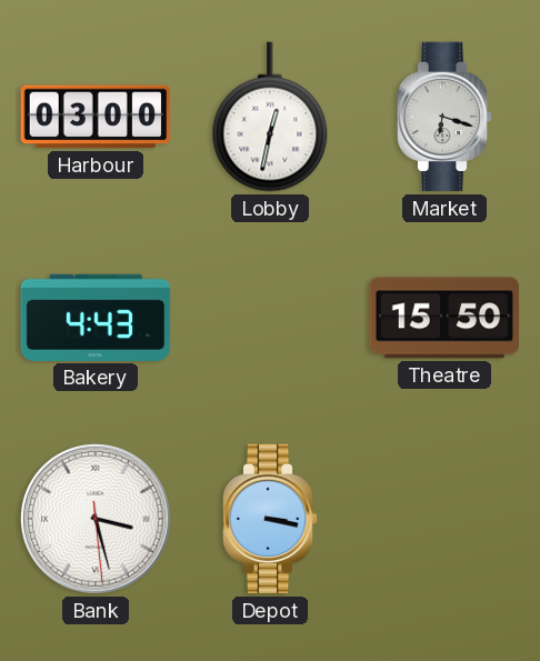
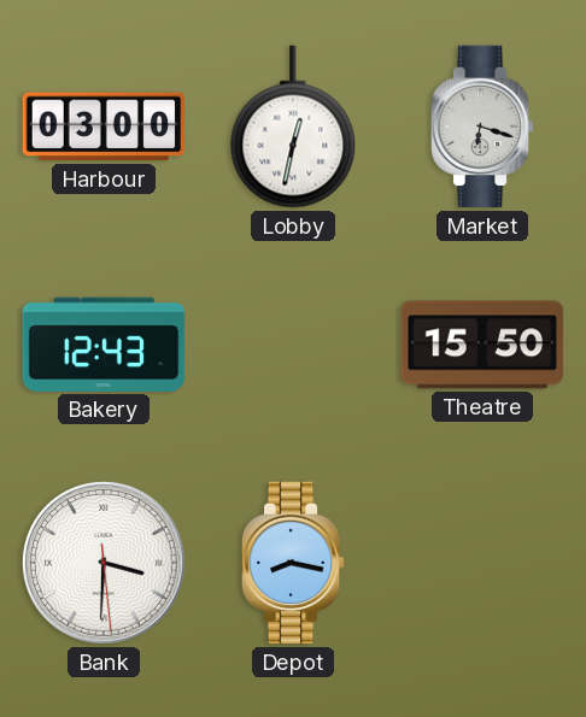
Bakery: 4:43 -> 12:43
Bank: 3:27 -> 3:30
Depot: 3:17 -> 8:17
